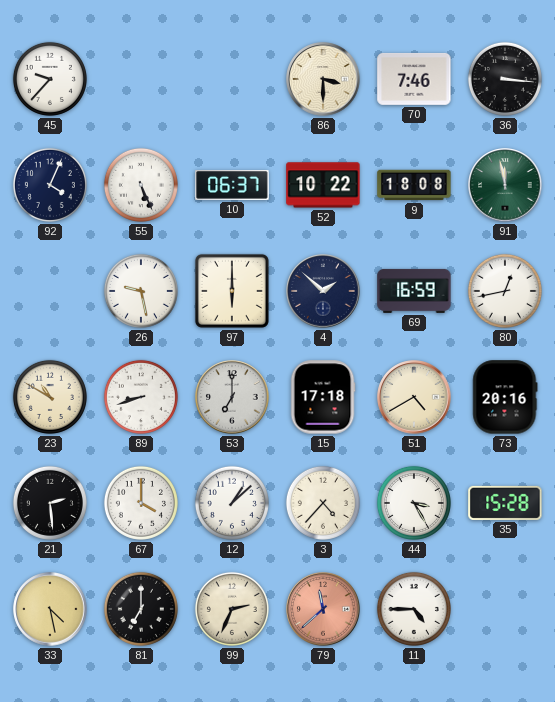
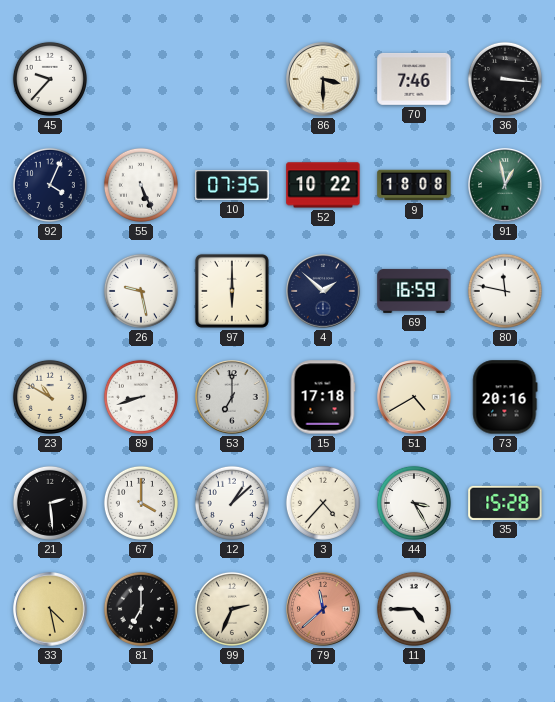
10: 06:37 -> 07:35
91: 11:58 -> 12:58
80: 12:43 -> 11:47
